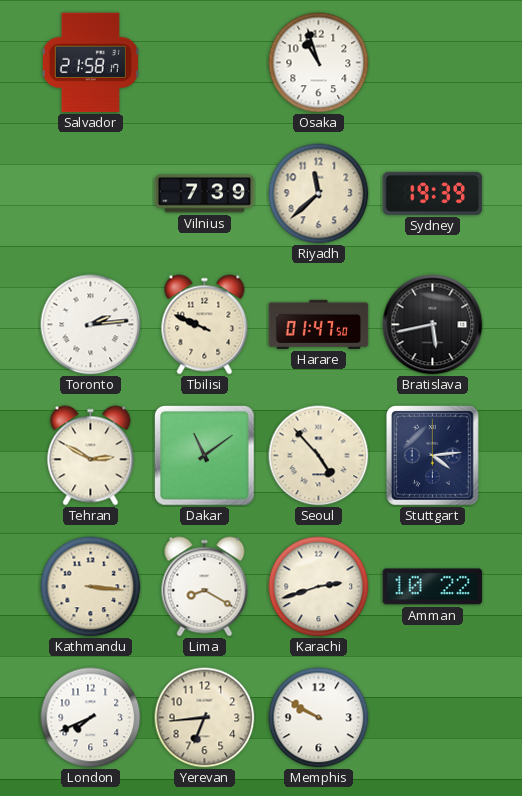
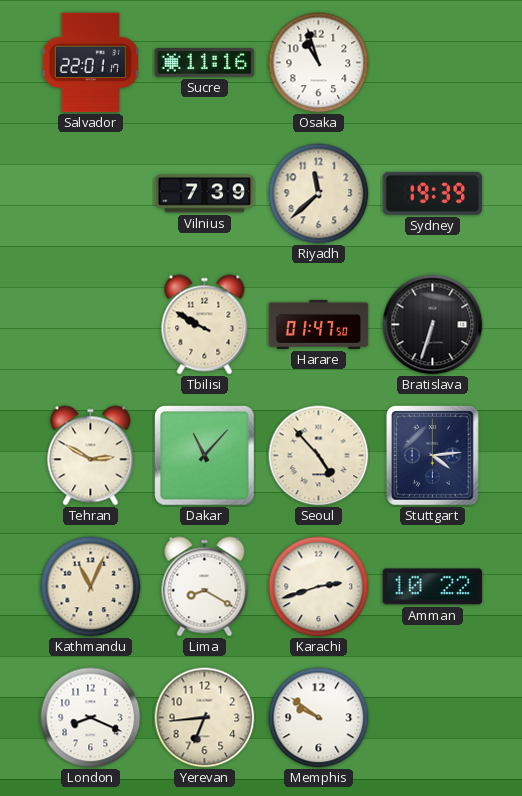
Salvador: 21:58 -> 22:01
Sucre: none -> 11:16
Toronto: 2:14 -> none
Tbilisi: 9:49 -> 9:50
Bratislava: 5:43 -> 6:33
Dakar: 11:09 -> 11:07
Kathmandu: 3:16 -> 11:04
London: 7:41 -> 8:19
Memphis: 9:50 -> 9:51
